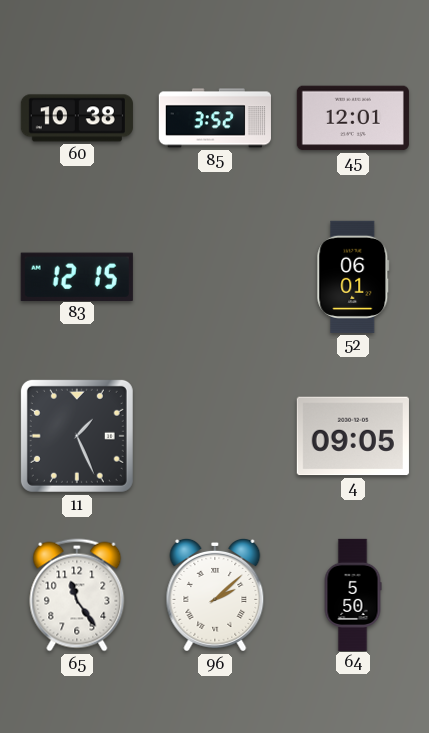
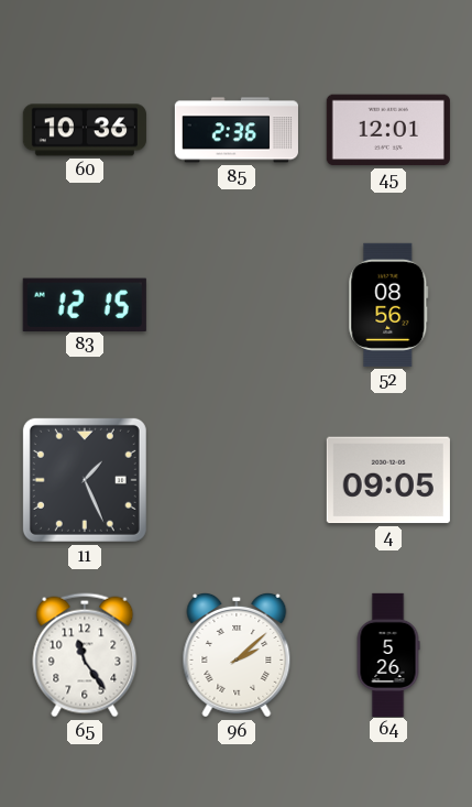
60: 10:38 -> 10:36
85: 3:52 -> 2:36
52: 06:01 -> 08:56
64: 5:50 -> 5:26
